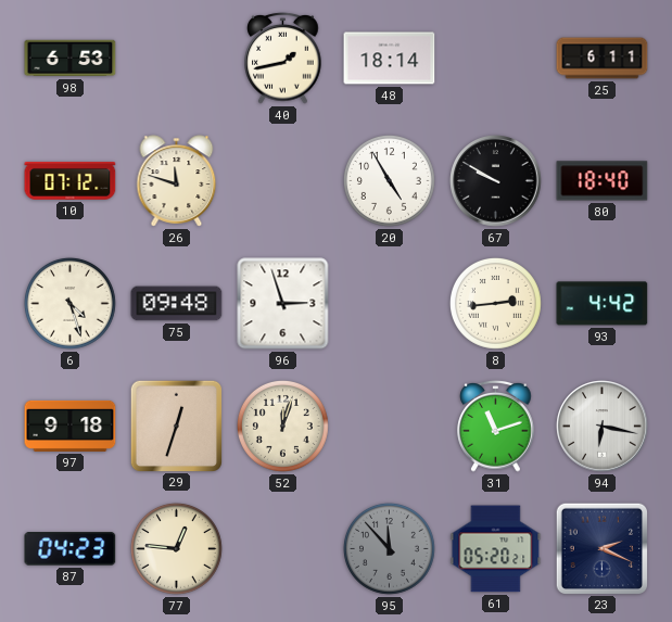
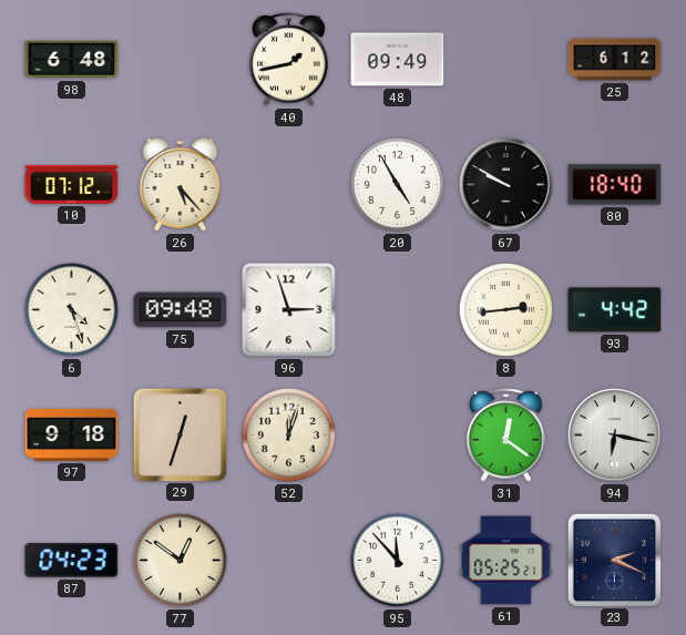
98: 6:53 -> 6:48
48: 18:14 -> 09:49
25: 6:11 -> 6:12
26: 11:48 -> 5:23
31: 11:12 -> 12:21
77: 12:46 -> 12:51
95 dial: grey -> white
61: 05:20 -> 05:25
